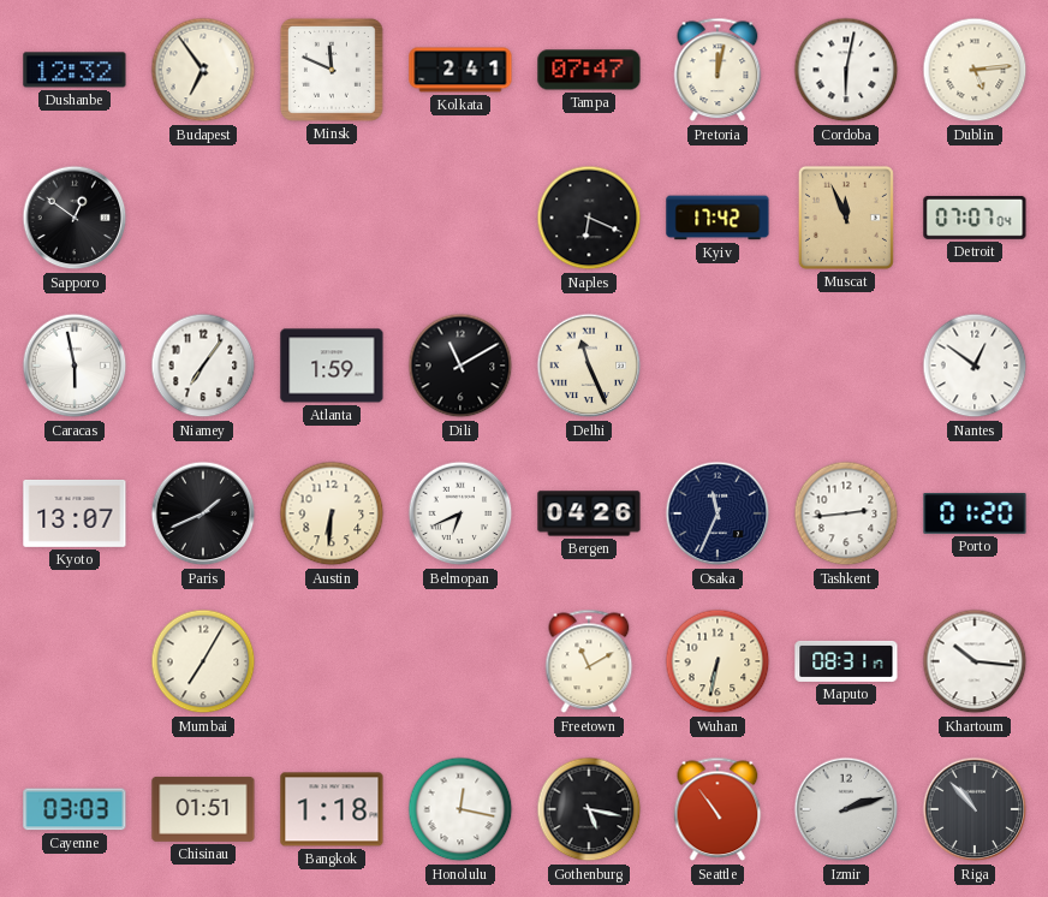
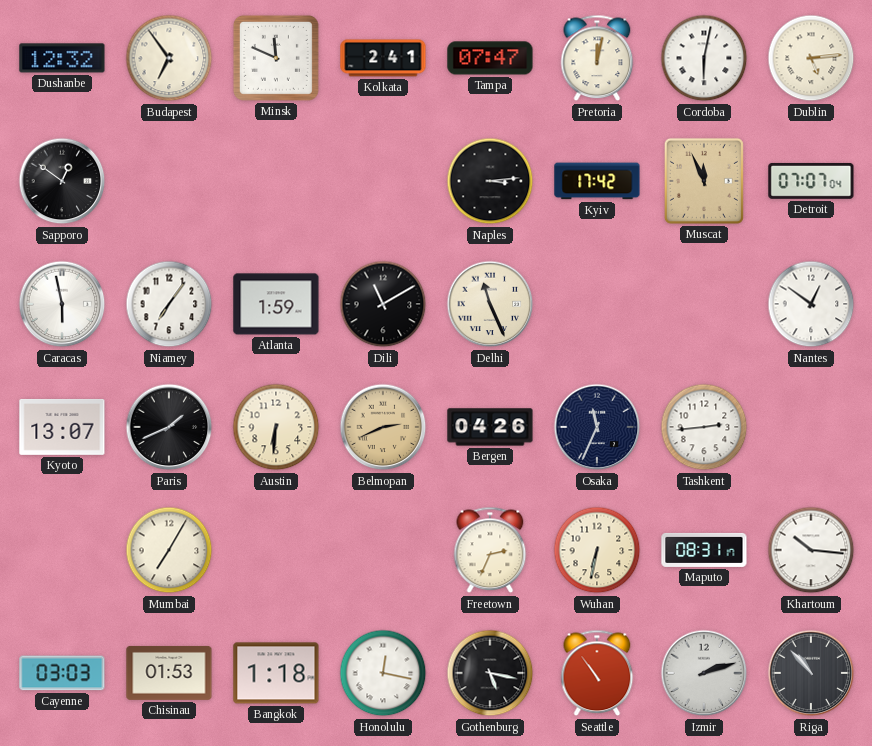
Naples: 6:19 -> 3:14
Belmopan: 6:41 -> 2:41
Belmopan dial: white -> champagne
Porto: 01:20 -> none
Freetown: 11:10 -> 2:34
Chisinau: 01:51 -> 01:53
